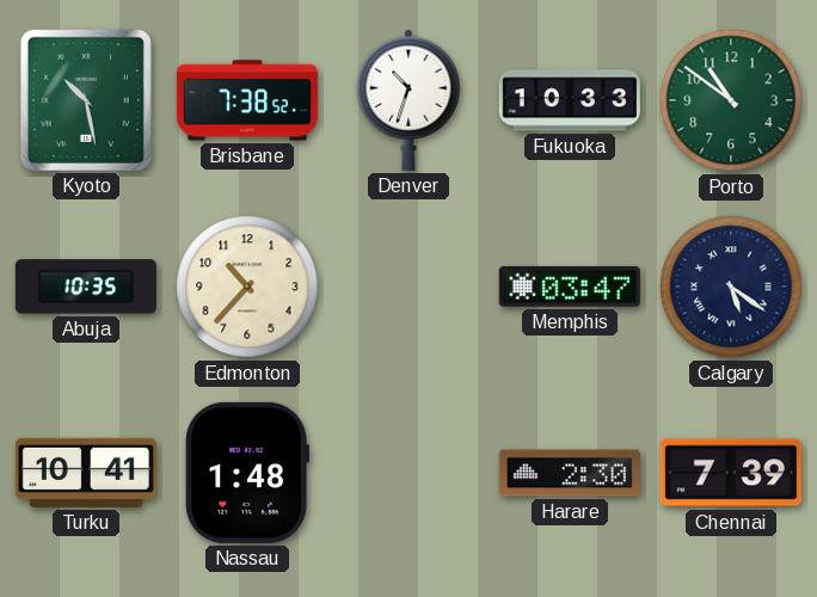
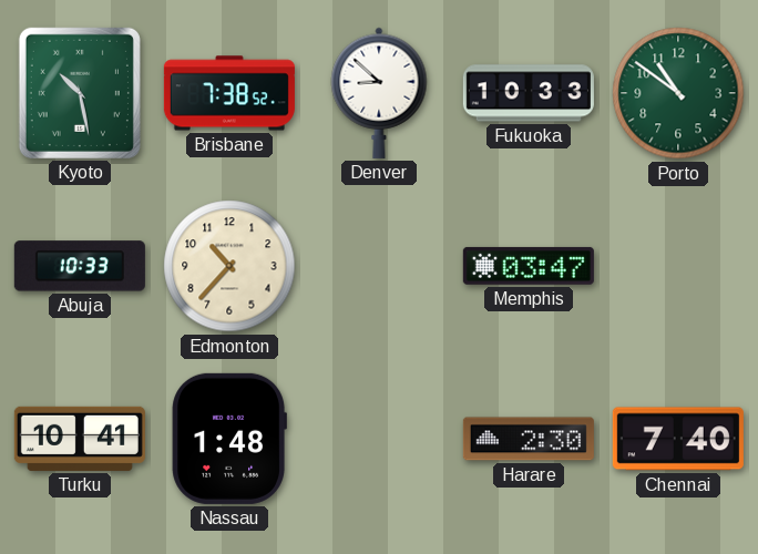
Denver: 10:33 -> 8:52
Abuja: 10:35 -> 10:33
Calgary: 5:21 -> none
Chennai: 7:39 -> 7:40
